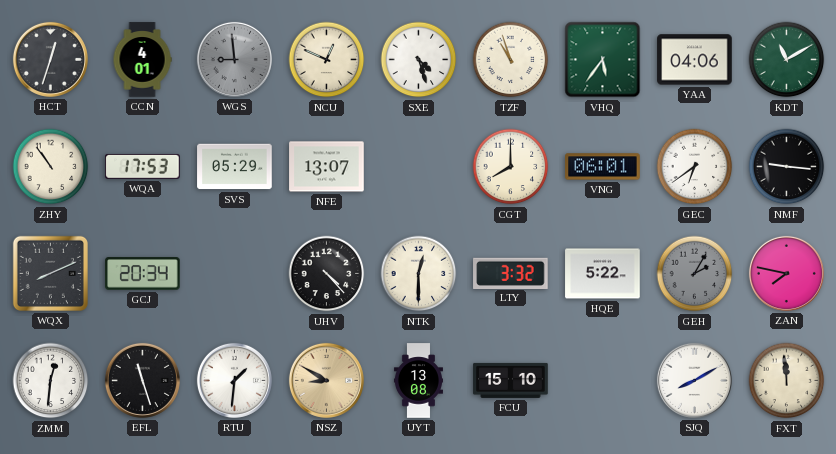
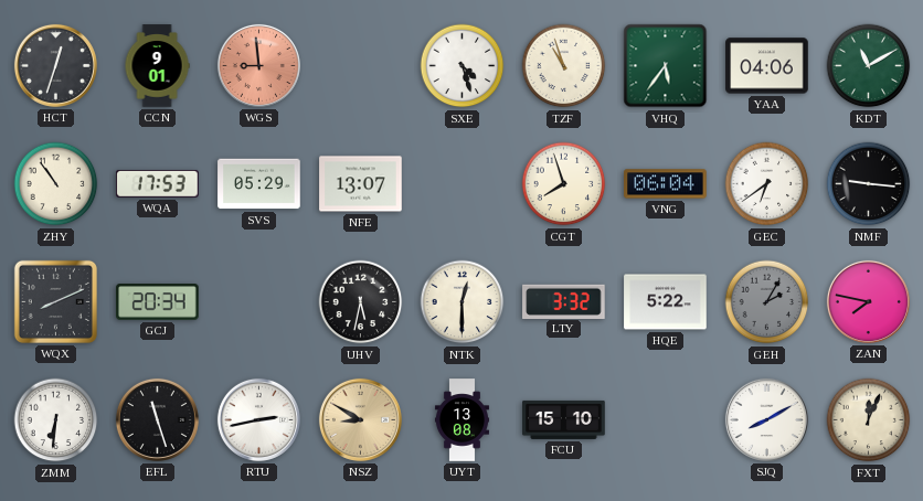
CCN: 4:01 -> 9:01
WGS dial: grey -> salmon
NCU: 12:49 -> none
CGT: 8:00 -> 7:57
VNG: 06:01 -> 06:04
UHV: 4:23 -> 5:32
ZMM: 12:31 -> 6:31
RTU: 1:31 -> 2:43
FXT: 11:59 -> 12:04
